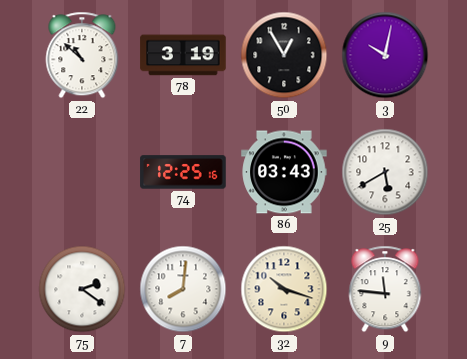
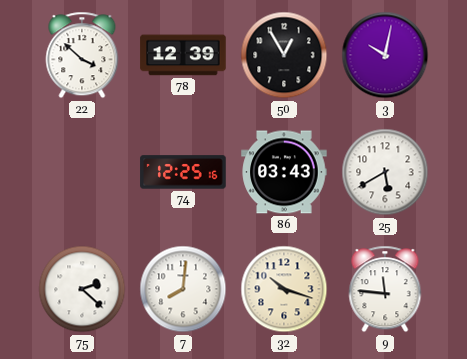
22: 10:52 -> 3:52
78: 3:19 -> 12:39
75: 2:21 -> 2:22
